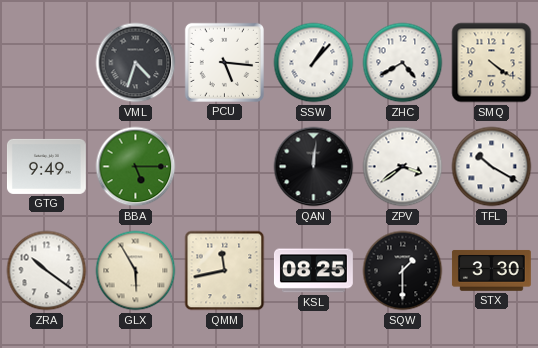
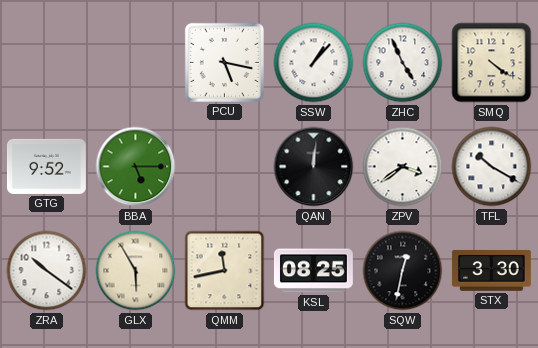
VML: 4:33 -> none
PCU: 5:16 -> 5:17
ZHC: 4:40 -> 4:56
GTG: 9:49 -> 9:52
SQW: 1:30 -> 12:32
